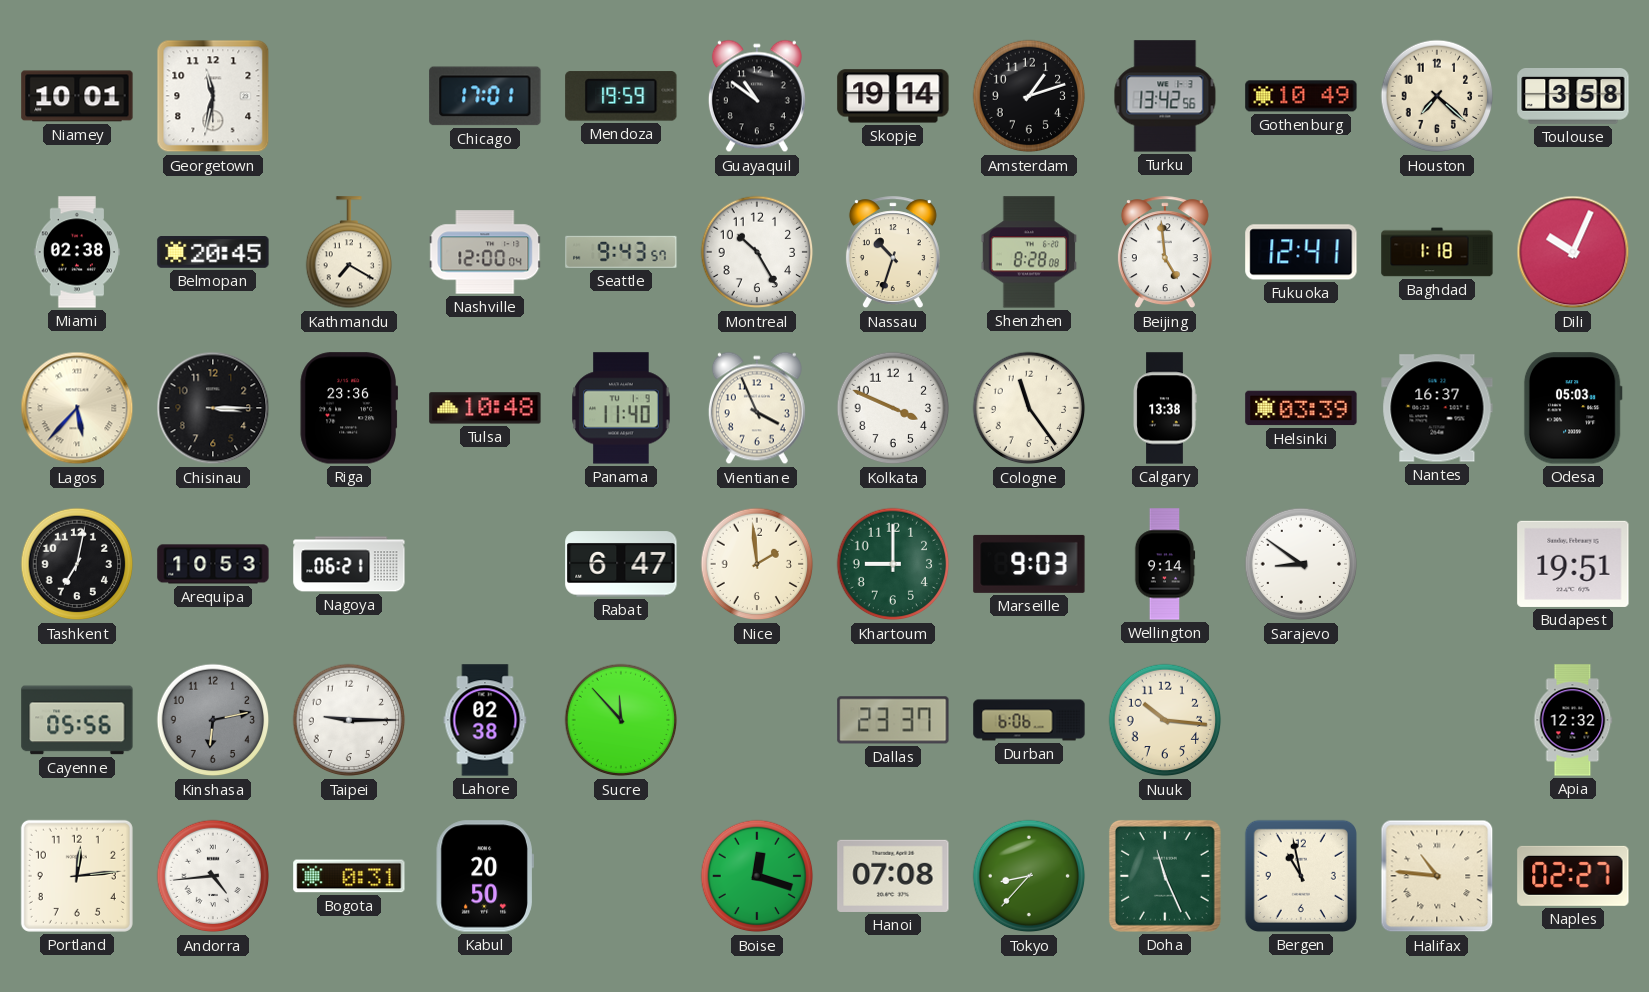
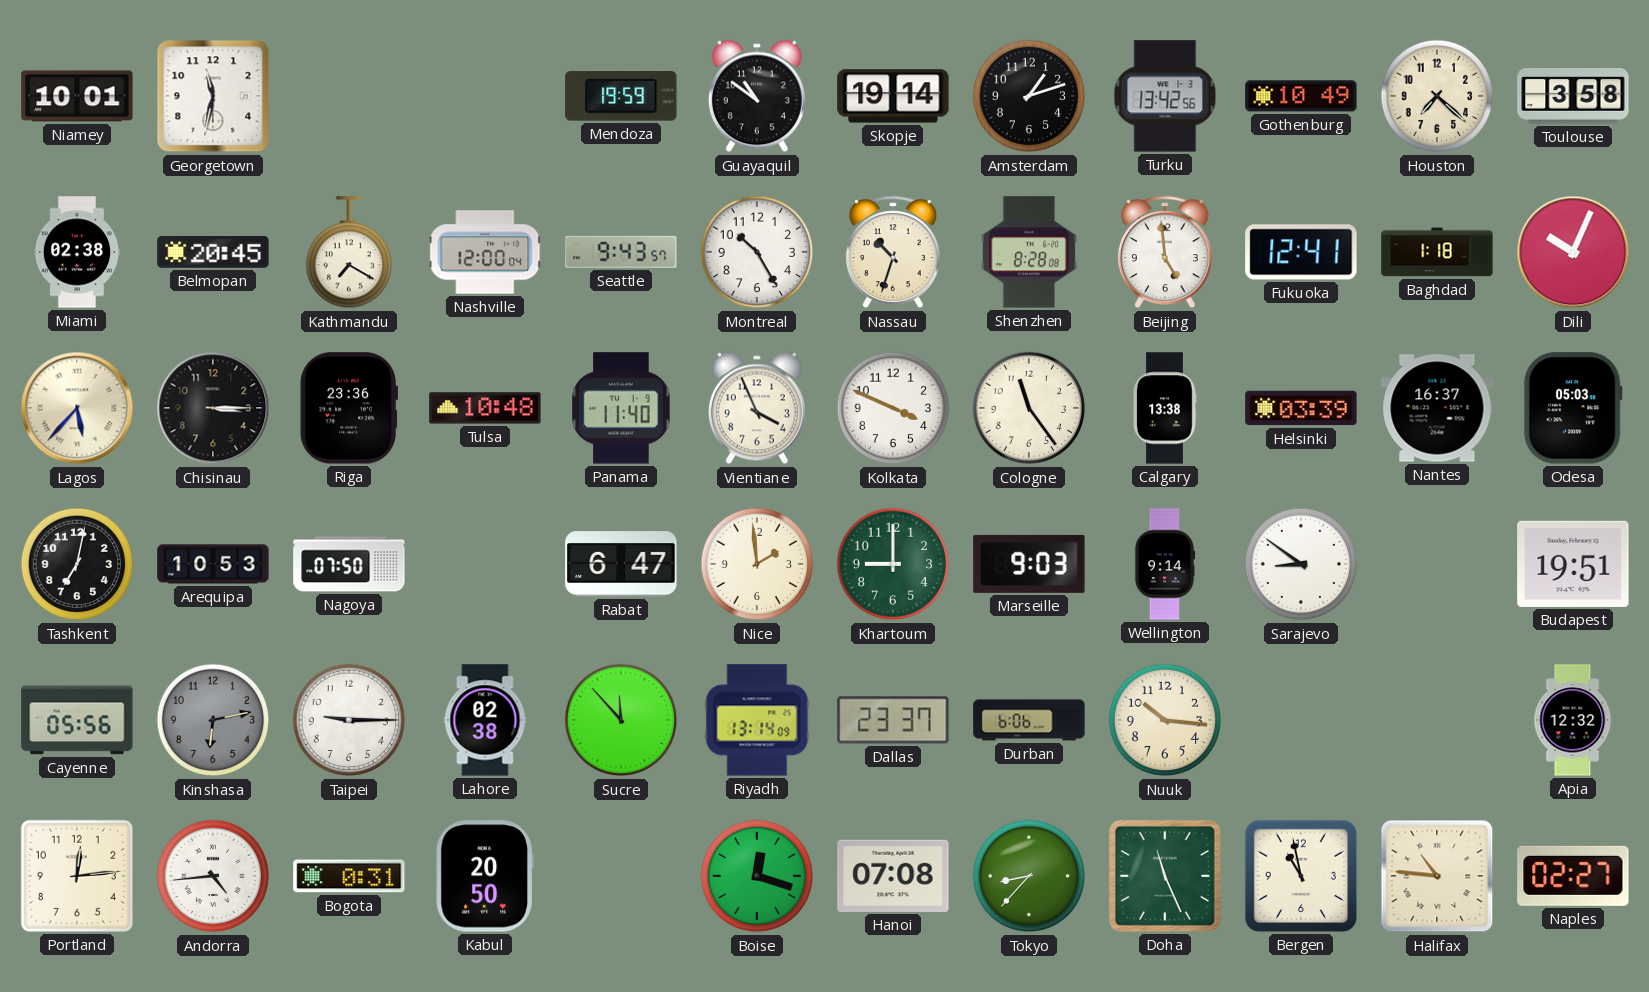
Chicago: 17:01 -> none
Nagoya: 06:21 -> 07:50
Riyadh: none -> 13:14
